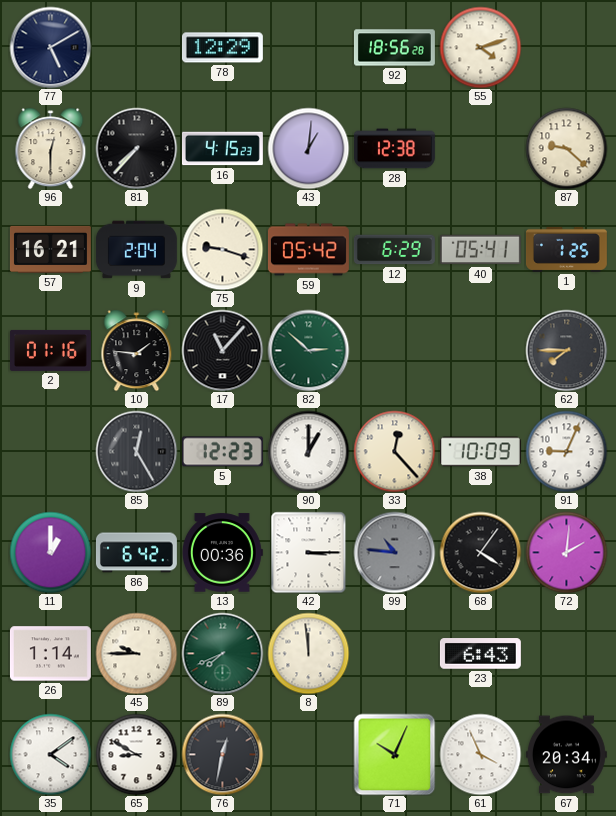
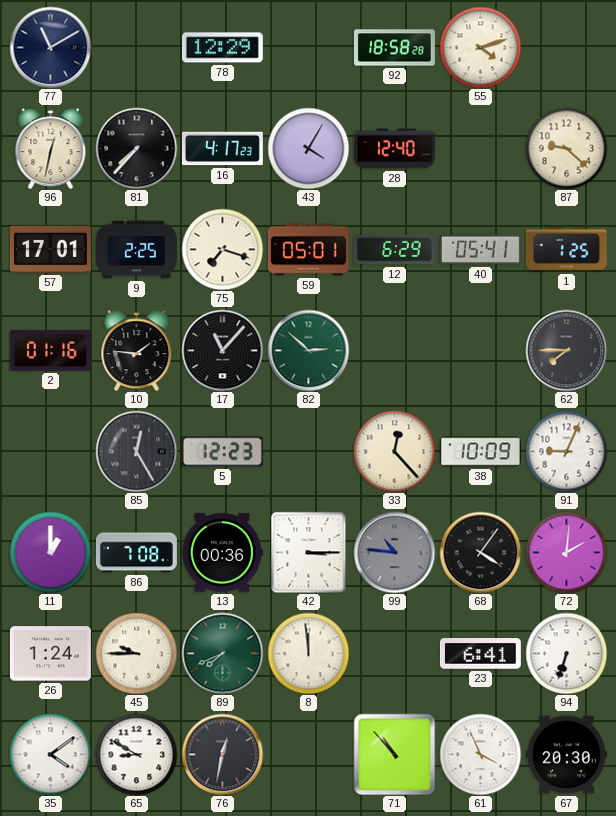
77: 5:10 -> 11:10
92: 18:56 -> 18:58
96: 12:30 -> 12:32
16: 4:15 -> 4:17
43: 1:01 -> 4:05
28: 12:38 -> 12:40
57: 16:21 -> 17:01
9: 2:04 -> 2:25
75: 9:18 -> 7:18
59: 05:42 -> 05:01
90: 1:00 -> none
86: 6:42 -> 7:08
26: 1:14 -> 1:24
23: 6:43 -> 6:41
94: none -> 6:33
71: 10:04 -> 10:53
67: 20:34 -> 20:30
